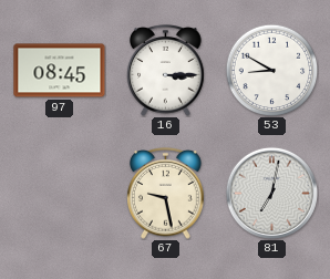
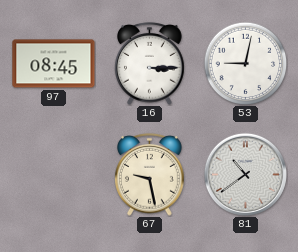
53: 8:50 -> 9:02
81: 7:02 -> 10:39
